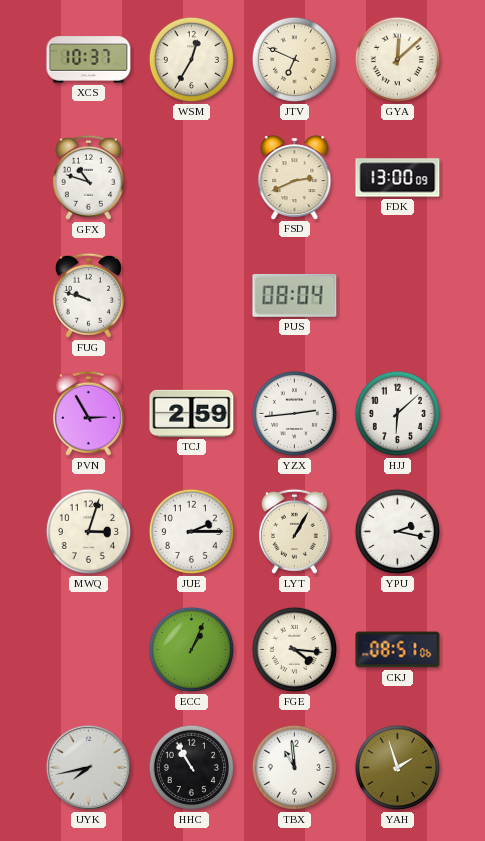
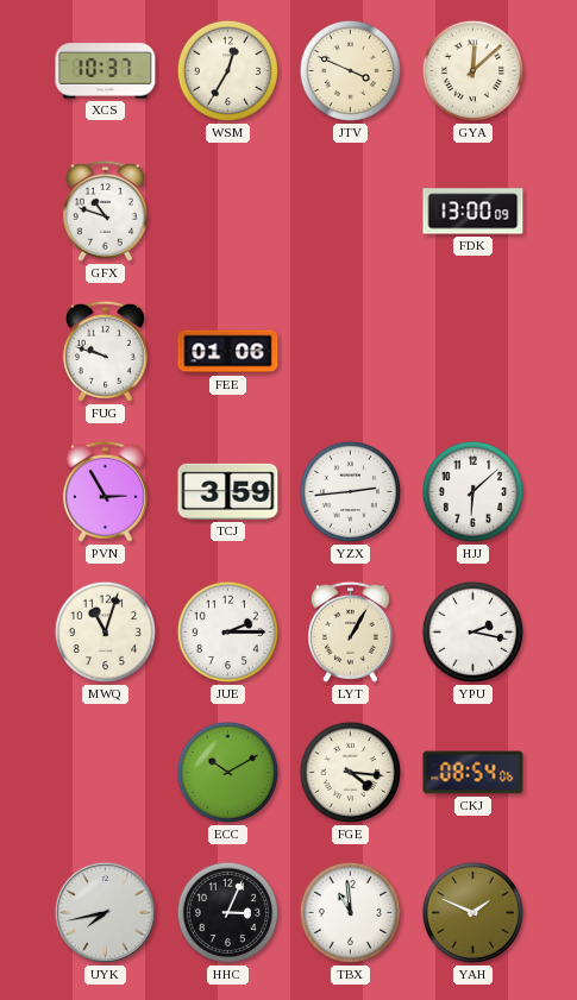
JTV: 6:49 -> 3:49
FSD: 2:41 -> none
FEE: none -> 01:06
PUS: 08:04 -> none
TCJ: 2:59 -> 3:59
MWQ: 3:03 -> 11:03
ECC: 1:04 -> 10:10
CKJ: 08:51 -> 08:54
HHC: 10:55 -> 3:04
YAH: 1:57 -> 1:49
